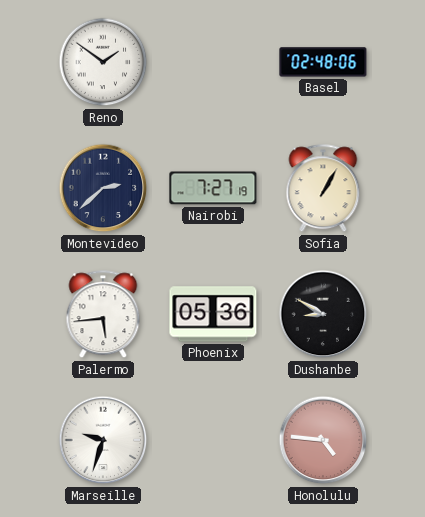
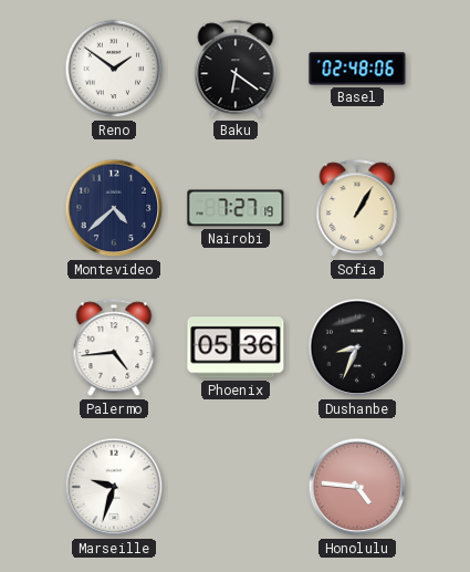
Baku: none -> 6:21
Montevideo: 2:38 -> 4:38
Palermo: 5:44 -> 4:44
Dushanbe: 8:50 -> 8:34
